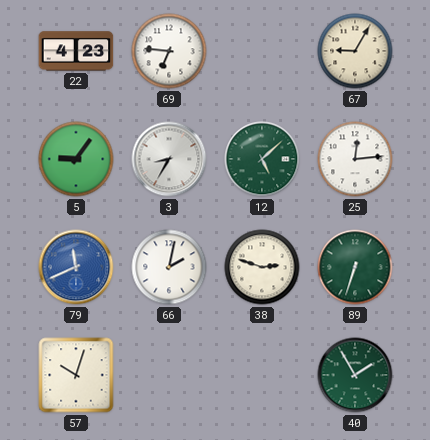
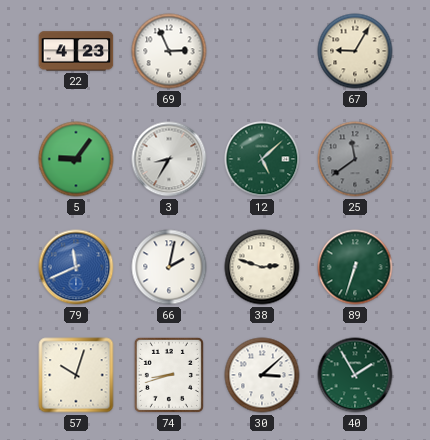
69: 6:46 -> 2:56
25: 12:14 -> 11:39
25 dial: white -> grey
74: none -> 8:42
30: none -> 3:08
